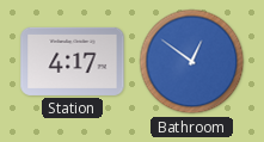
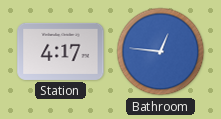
Bathroom: 12:51 -> 12:46
